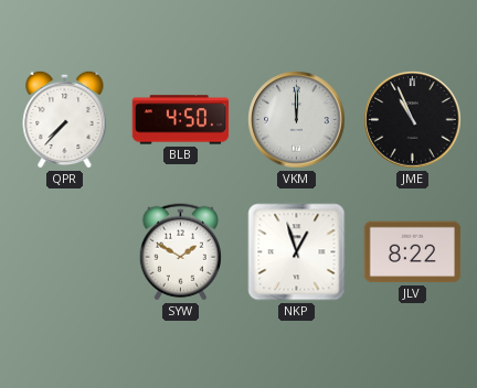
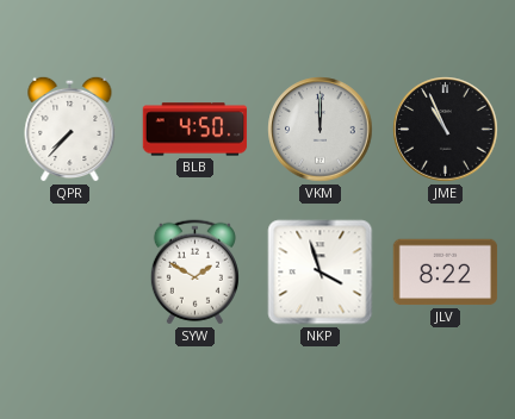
NKP: 12:57 -> 3:57
